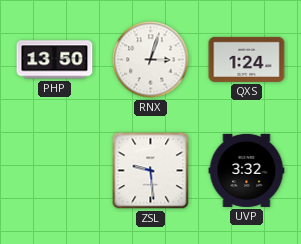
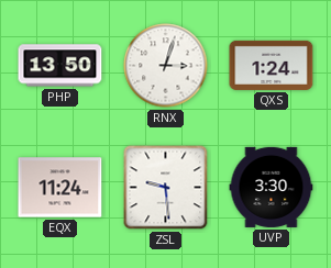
EQX: none -> 11:24
UVP: 3:32 -> 3:30
